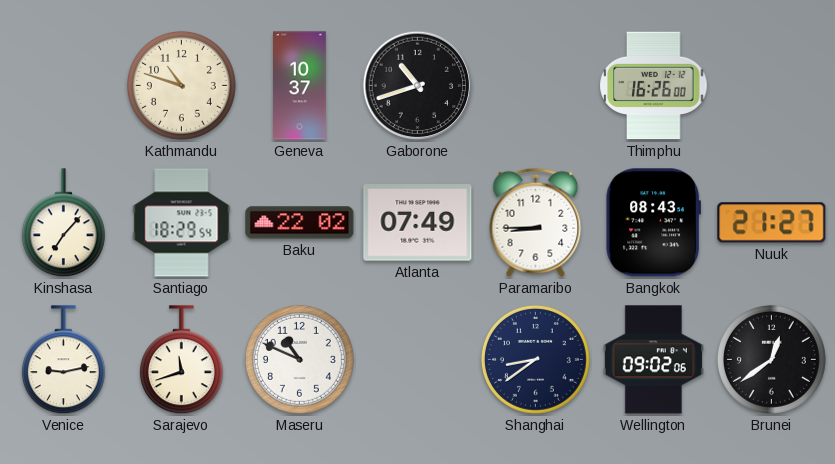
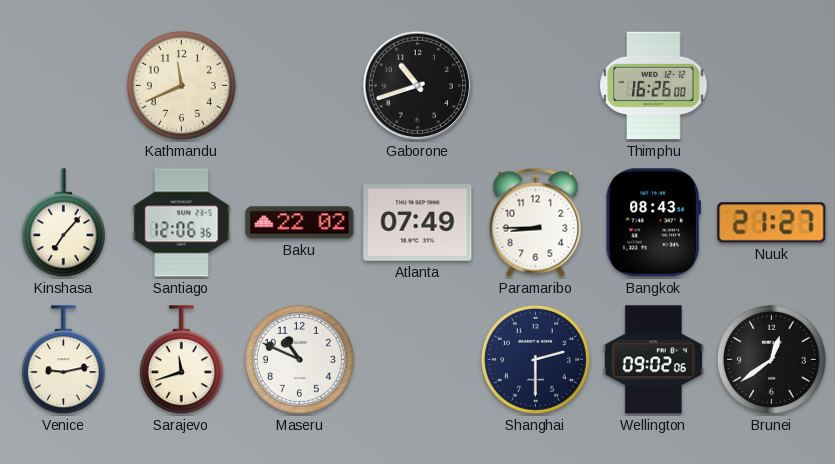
Kathmandu: 10:48 -> 11:41
Geneva: 10:37 -> none
Santiago: 18:29 -> 12:06
Shanghai: 8:39 -> 2:30
